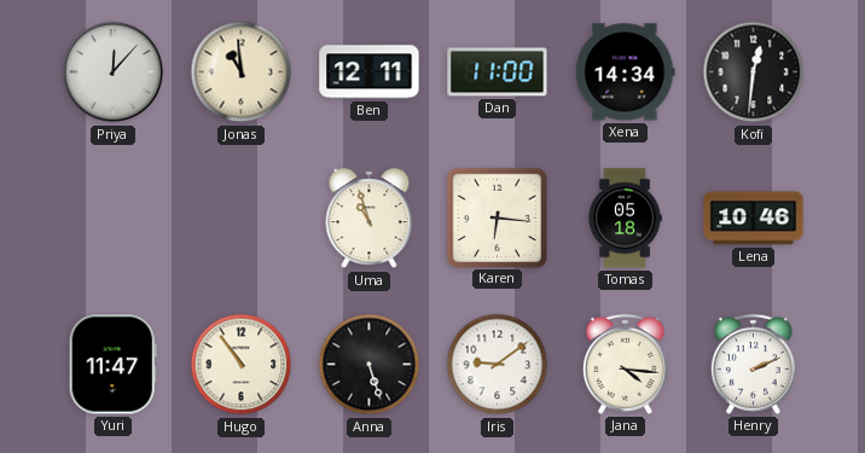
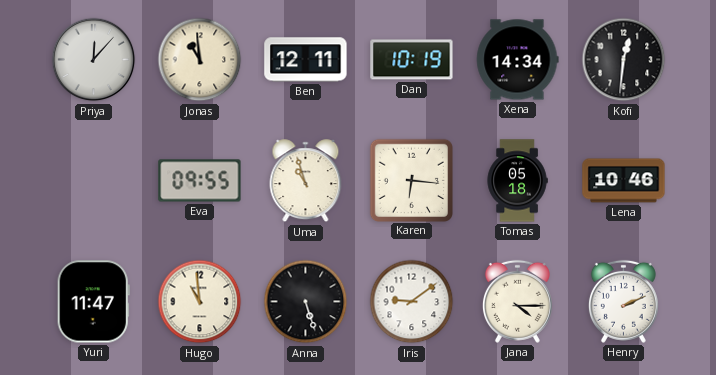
Dan: 11:00 -> 10:19
Eva: none -> 09:55
Hugo: 10:54 -> 10:59
Jana: 4:16 -> 4:15
